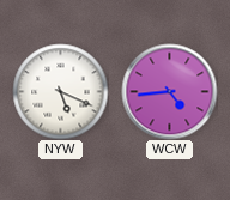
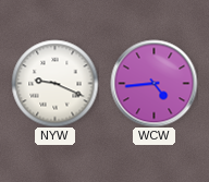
NYW: 5:19 -> 9:19
